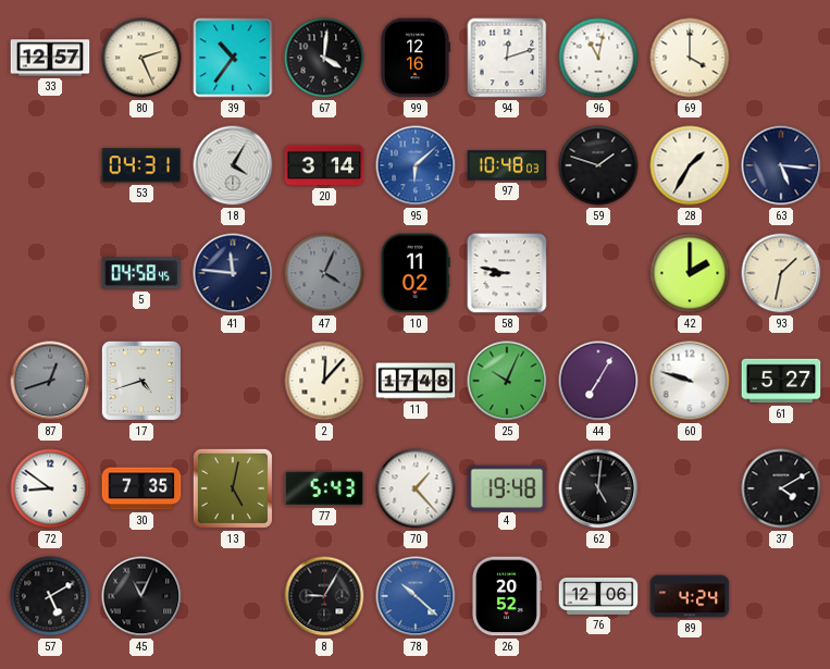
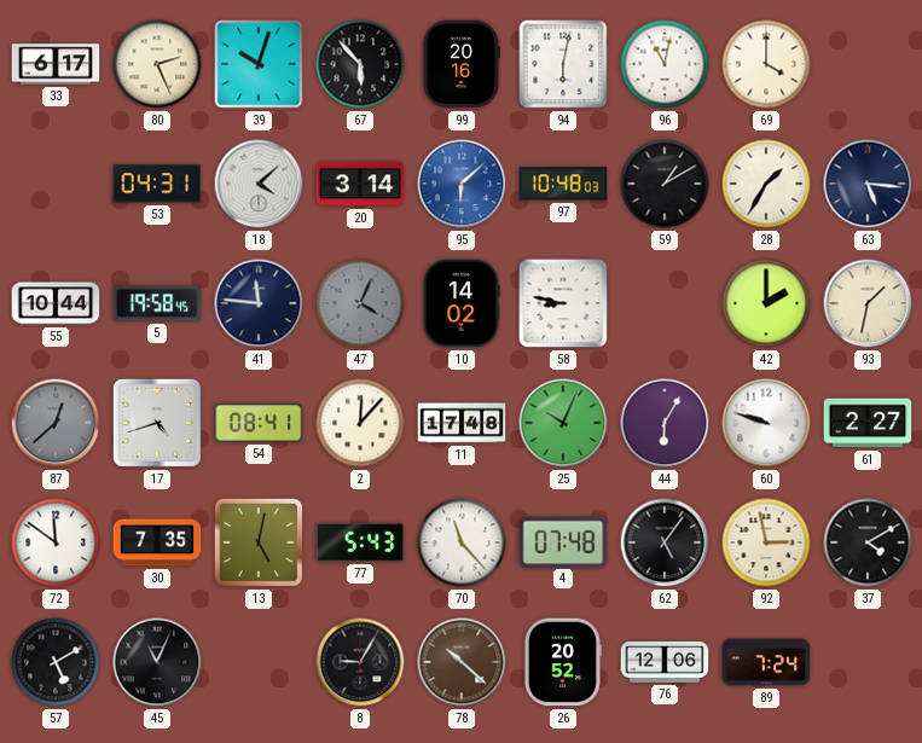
33: 12:57 -> 6:17
39: 10:36 -> 10:03
67: 4:01 -> 5:53
99: 12:16 -> 20:16
94: 12:12 -> 6:02
18: 4:05 -> 4:08
59: 1:48 -> 1:10
55: none -> 10:44
5: 04:58 -> 19:58
10: 11:02 -> 14:02
87: 12:42 -> 12:38
54: none -> 08:41
44: 7:05 -> 6:05
61: 5:27 -> 2:27
72: 8:51 -> 11:51
70: 1:23 -> 11:23
4: 19:48 -> 07:48
62: 5:01 -> 5:06
92: none -> 2:58
78 dial: blue -> brown
89: 4:24 -> 7:24
